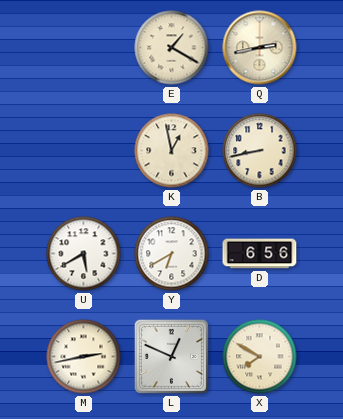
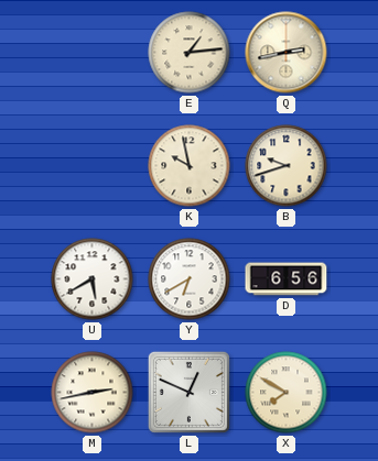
E: 1:20 -> 1:14
K: 12:58 -> 9:58
B: 8:43 -> 9:42
